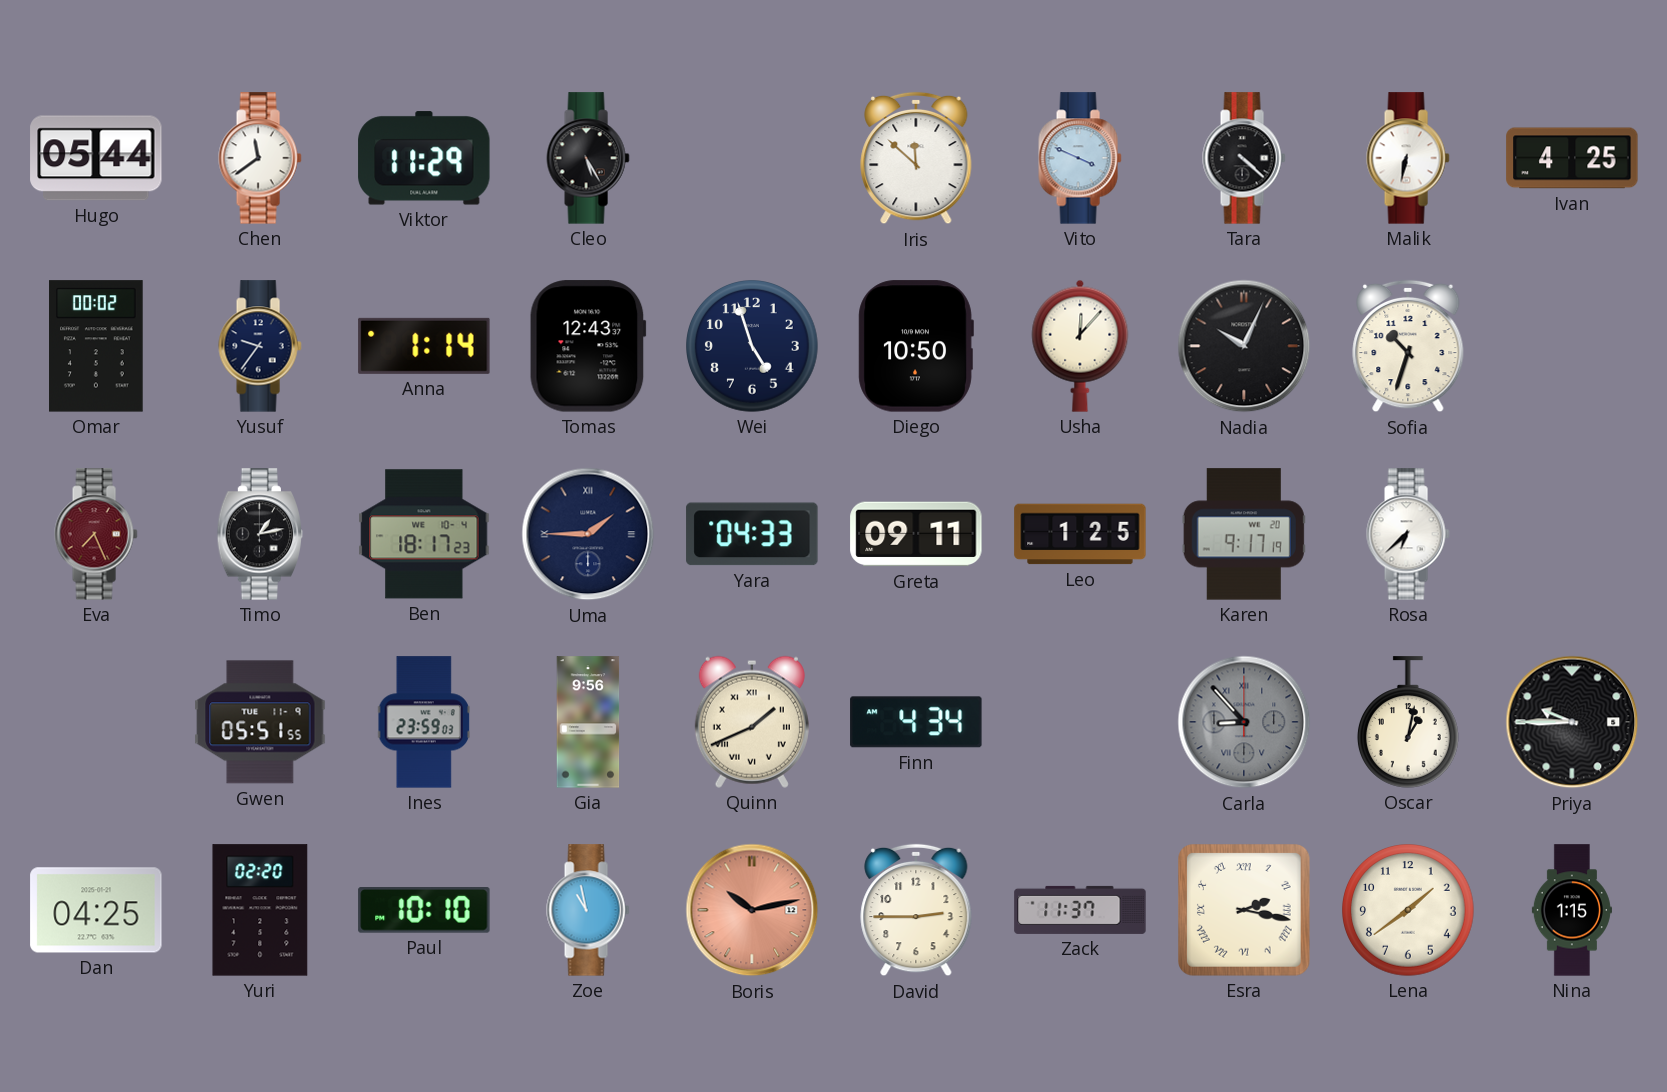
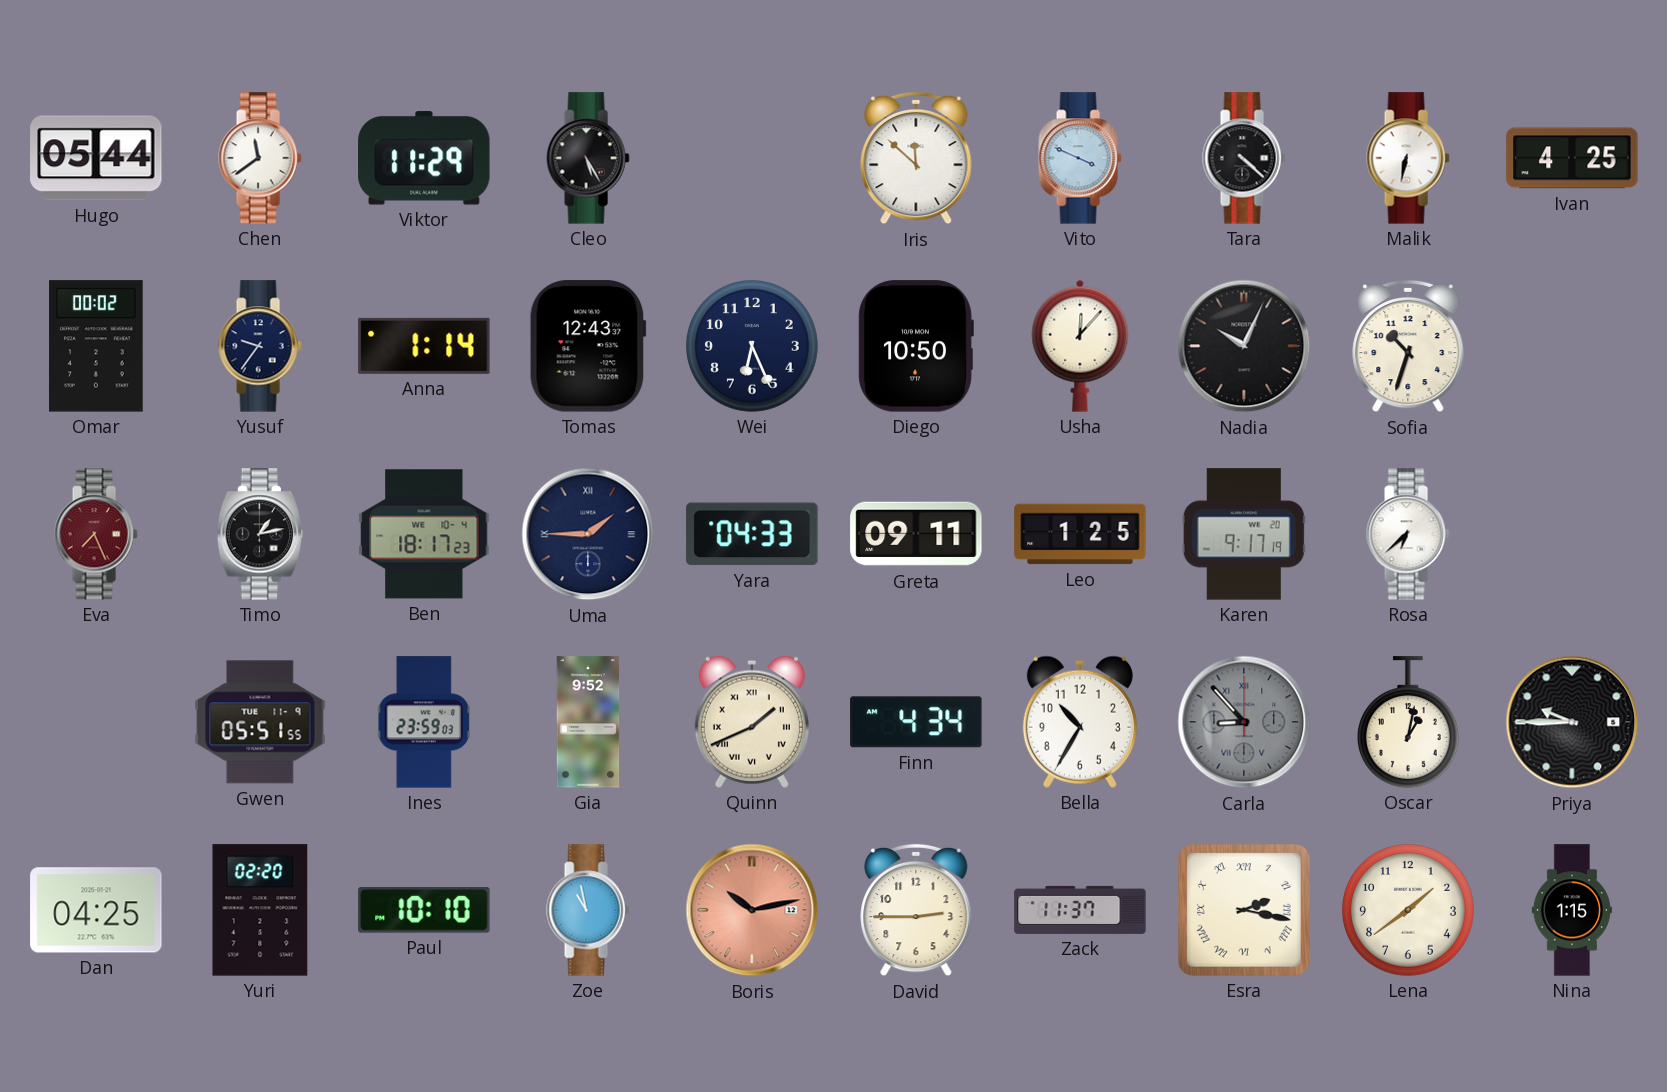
Wei: 4:57 -> 6:26
Gia: 9:56 -> 9:52
Bella: none -> 10:35
